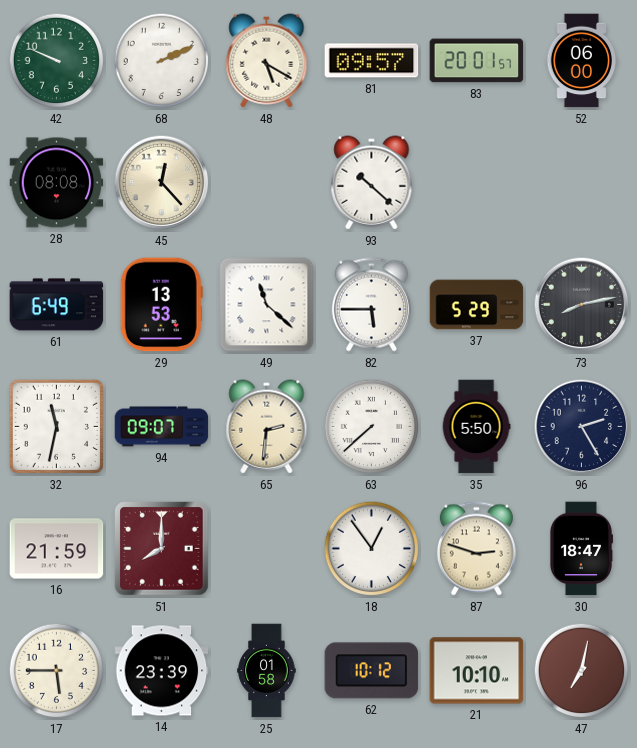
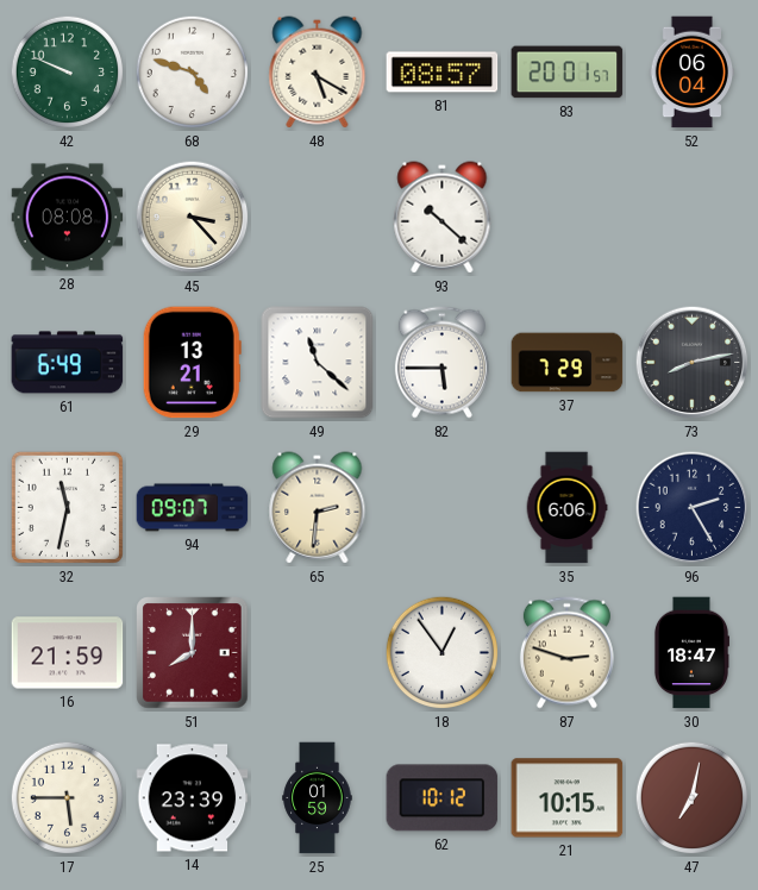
68: 2:11 -> 4:48
81: 09:57 -> 08:57
52: 06:00 -> 06:04
45: 12:23 -> 3:23
29: 13:53 -> 13:21
37: 5:29 -> 7:29
63: 7:38 -> none
35: 5:50 -> 6:06
25: 01:58 -> 01:59
21: 10:10 -> 10:15
